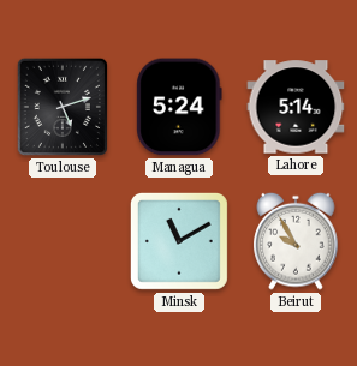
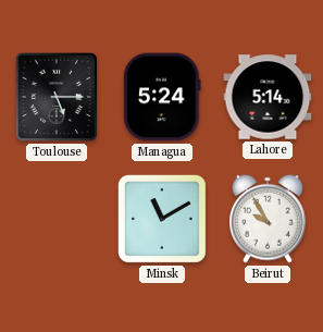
Toulouse: 5:12 -> 5:15
